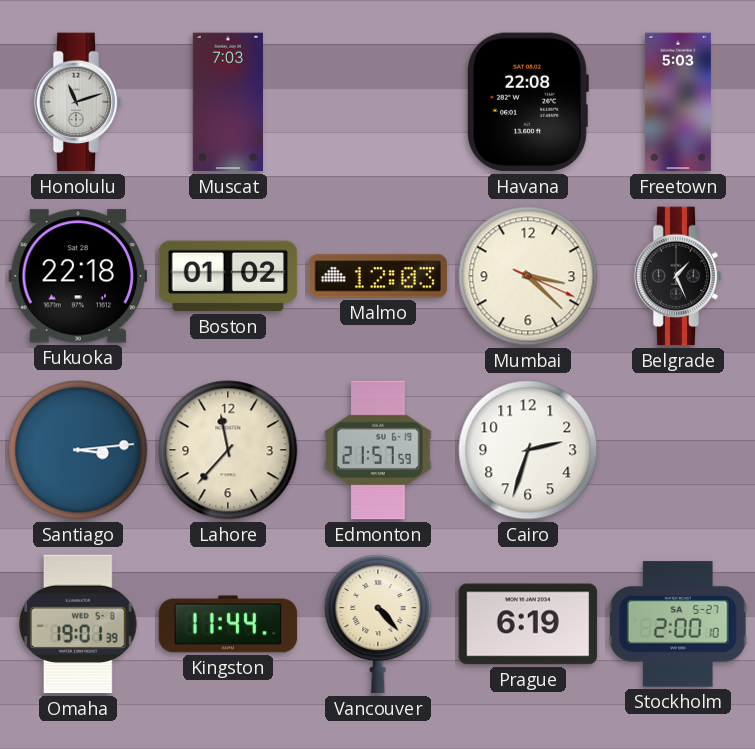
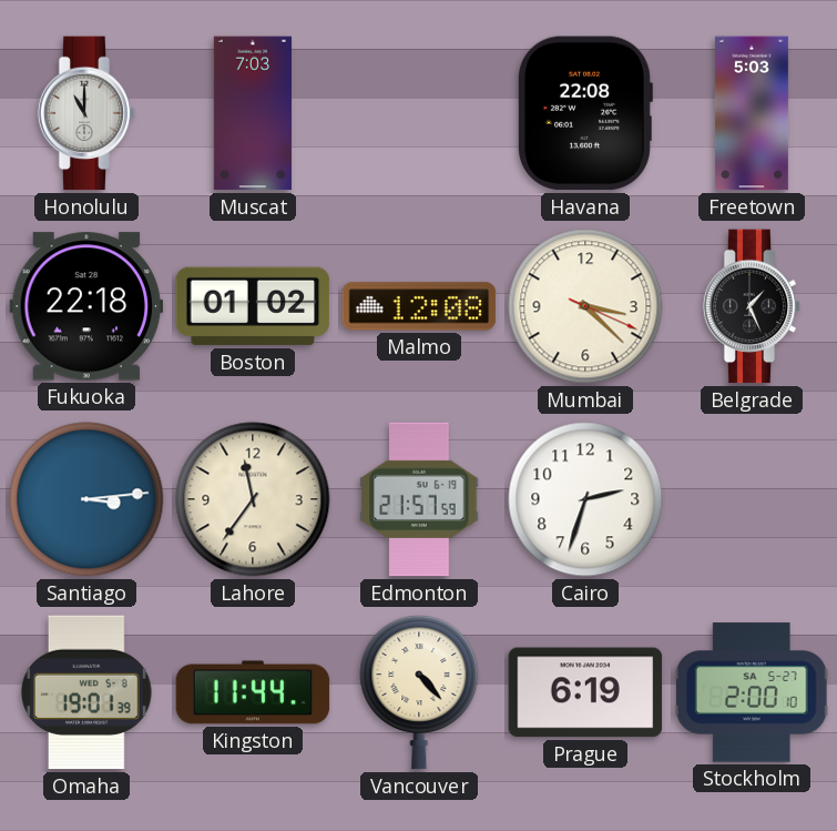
Honolulu: 11:12 -> 11:00
Malmo: 12:03 -> 12:08
Lahore: 11:37 -> 11:36
